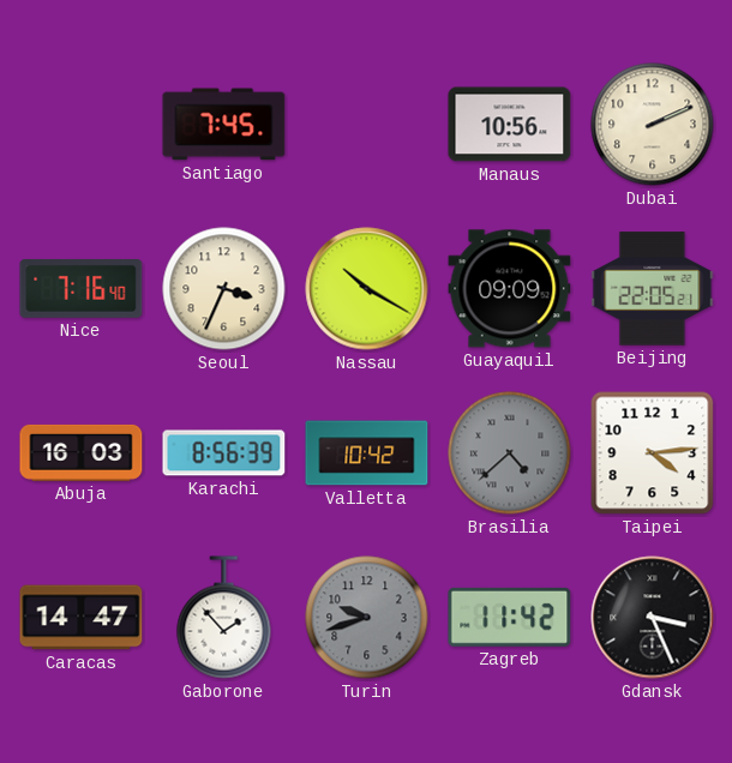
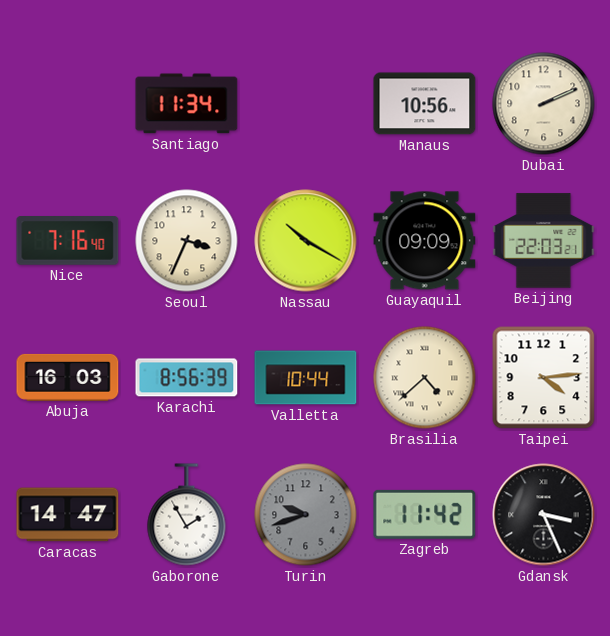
Santiago: 7:45 -> 11:34
Beijing: 22:05 -> 22:03
Valletta: 10:42 -> 10:44
Brasilia dial: grey -> cream
Gaborone: 1:53 -> 1:55
